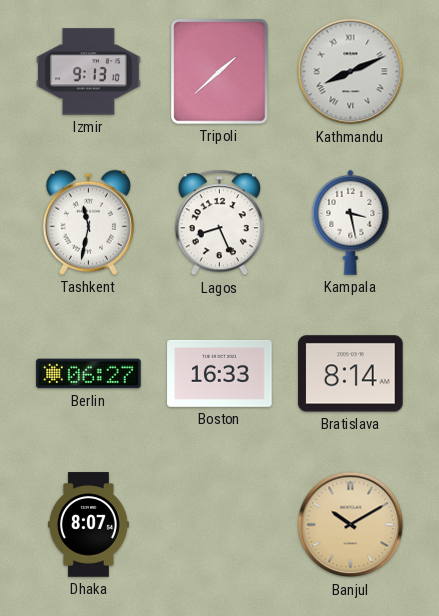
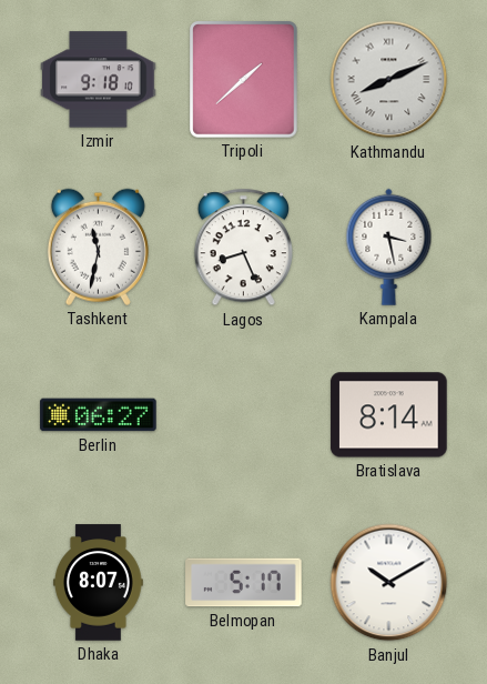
Izmir: 9:13 -> 9:18
Boston: 16:33 -> none
Belmopan: none -> 5:17
Banjul dial: champagne -> white
